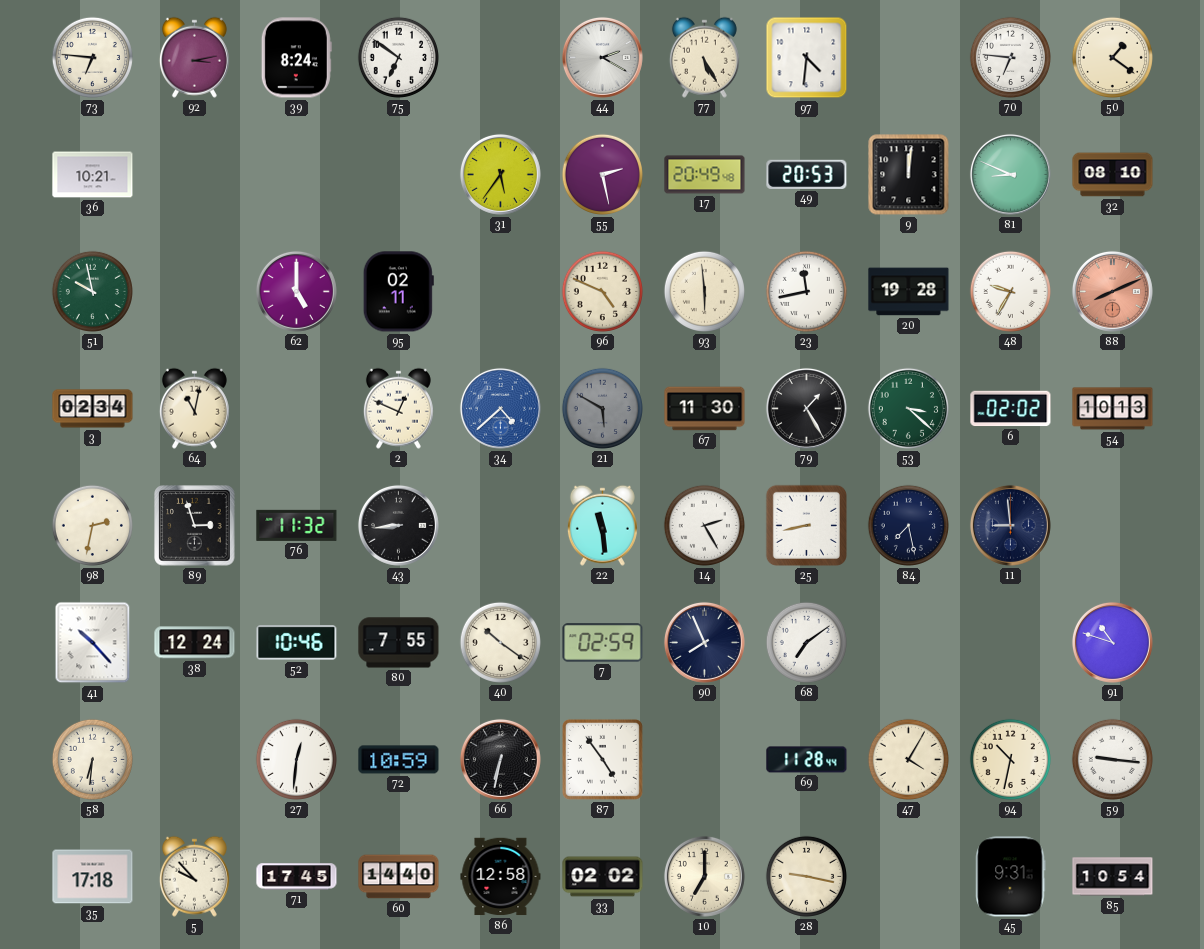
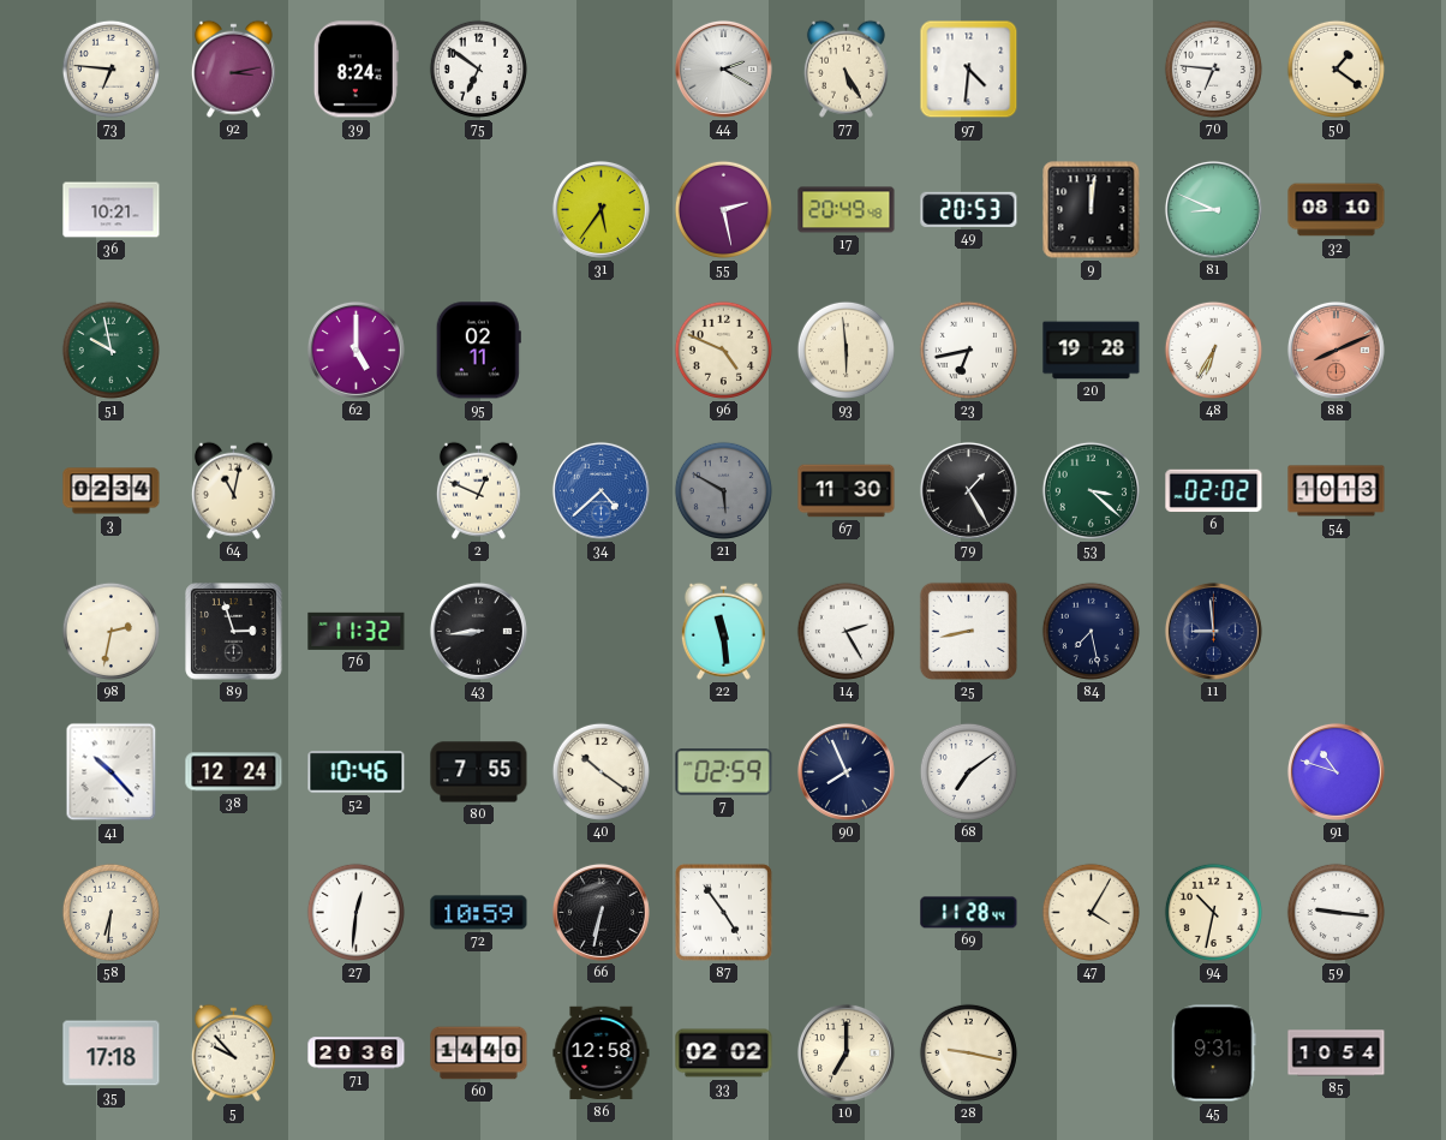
23: 11:43 -> 6:43
48: 9:35 -> 6:35
71: 17:45 -> 20:36
